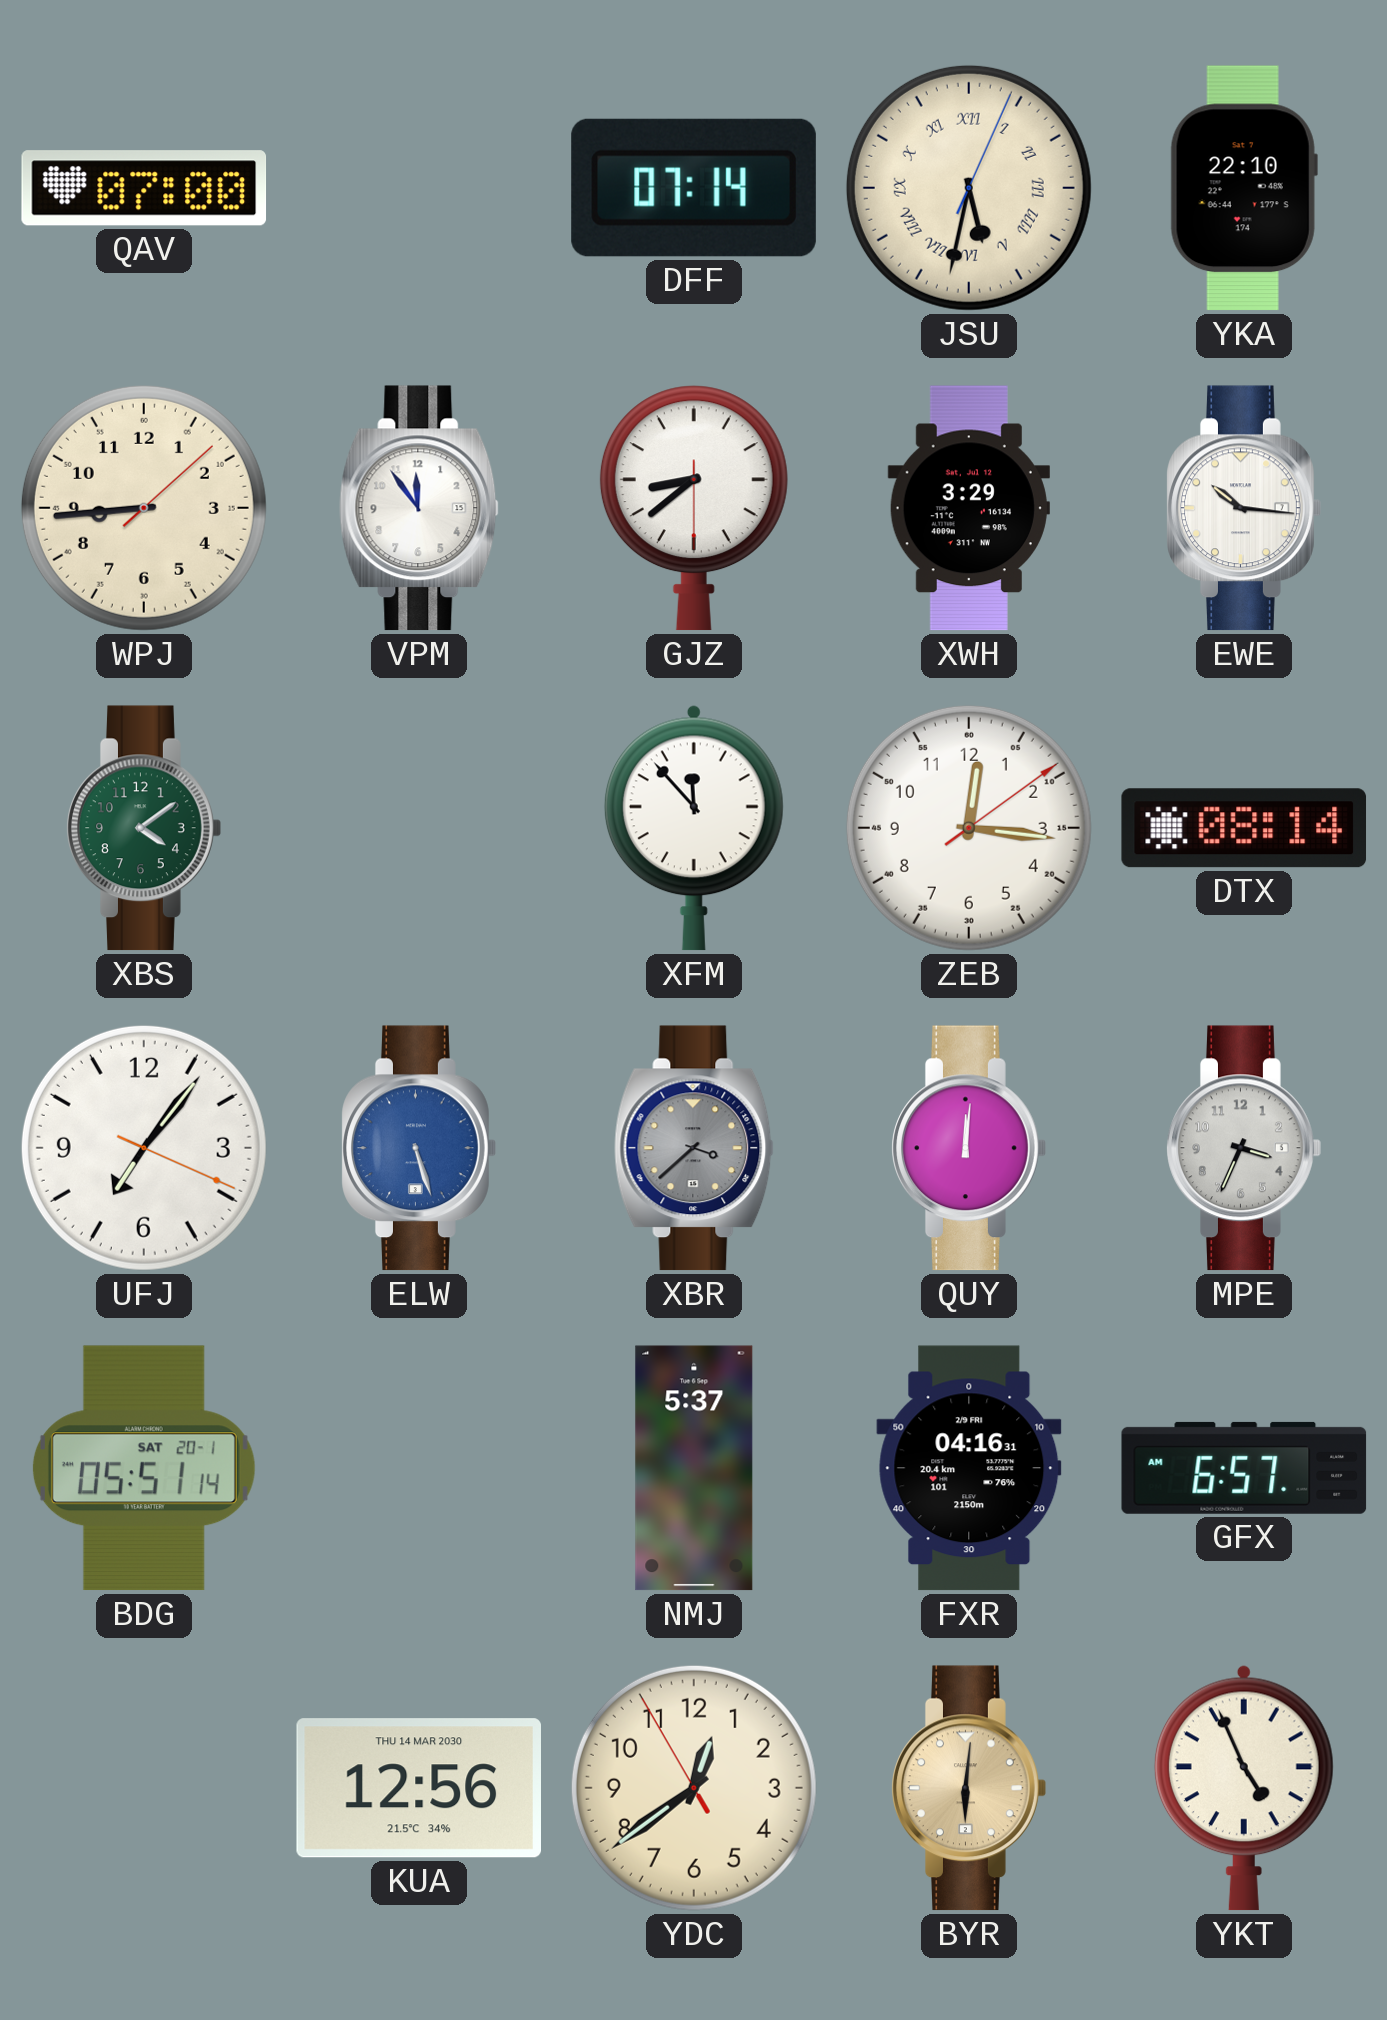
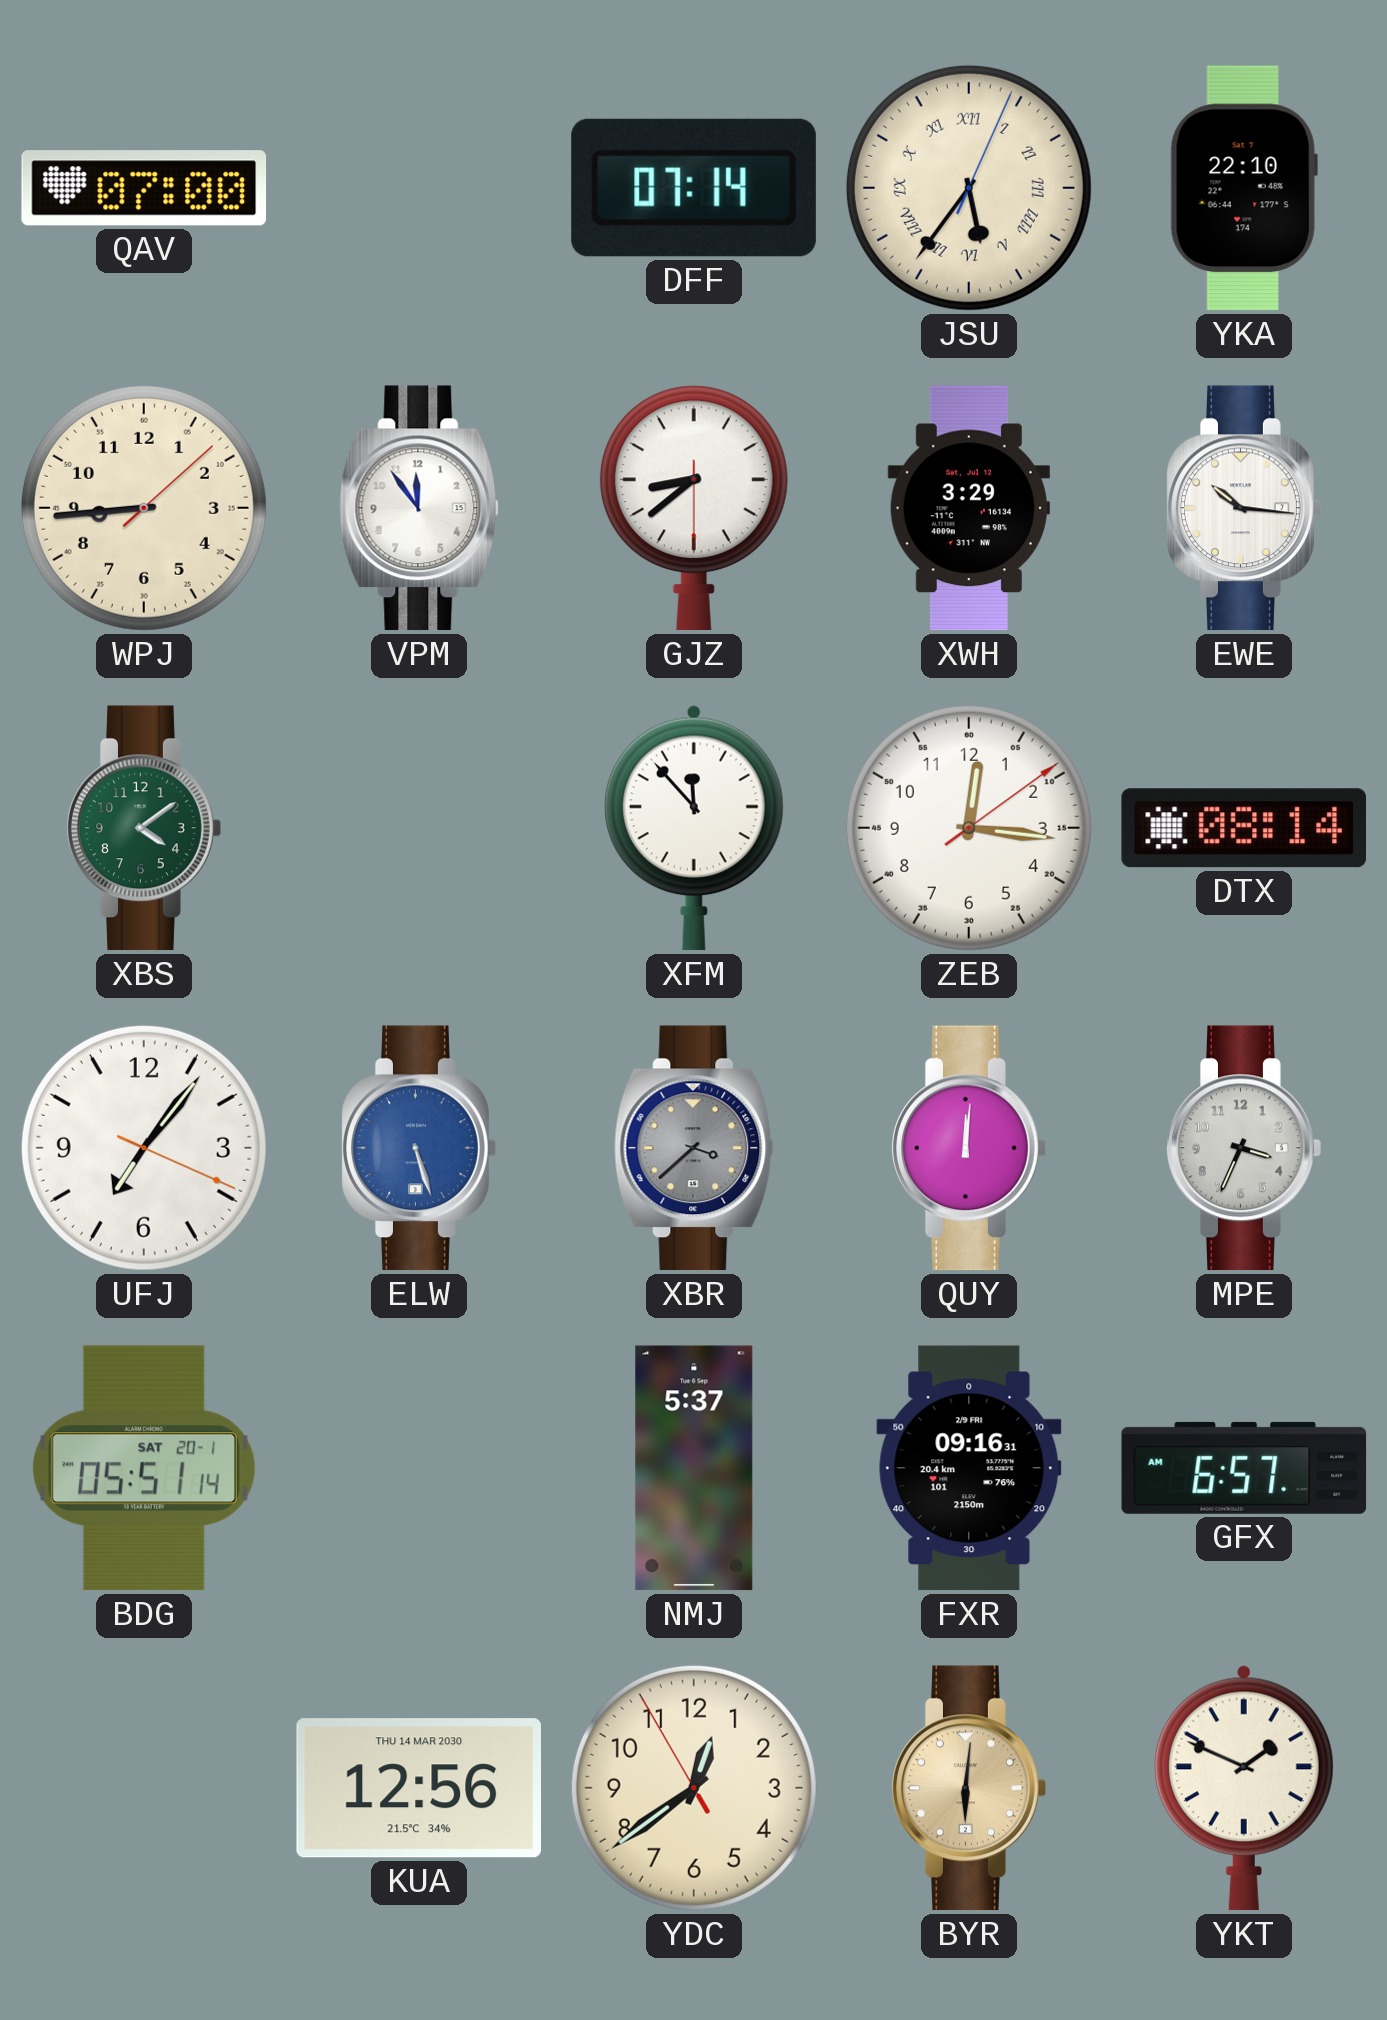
JSU: 5:32 -> 5:36
FXR: 04:16 -> 09:16
YKT: 4:56 -> 1:49
